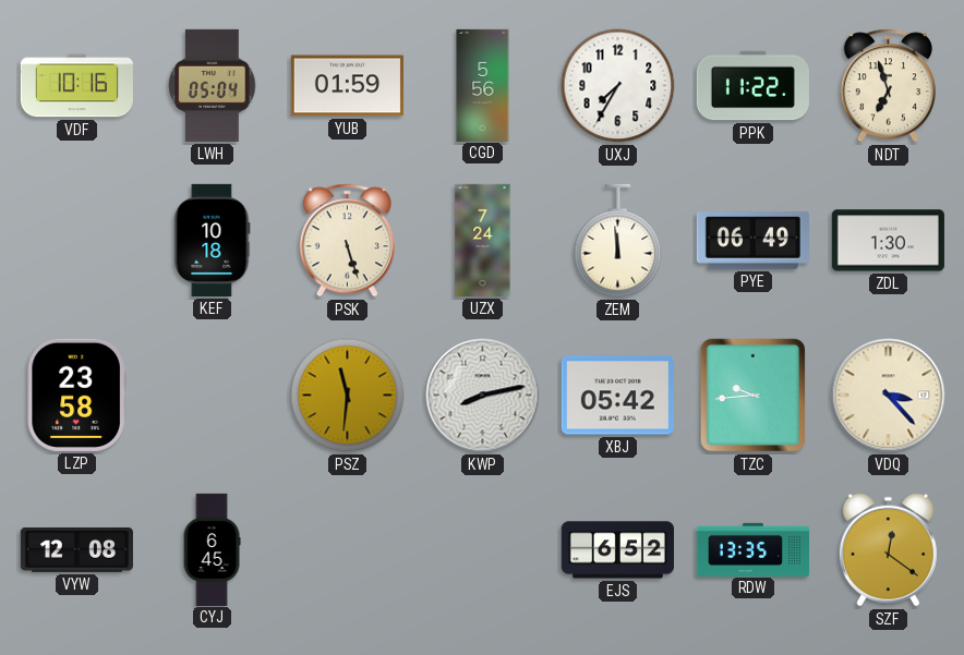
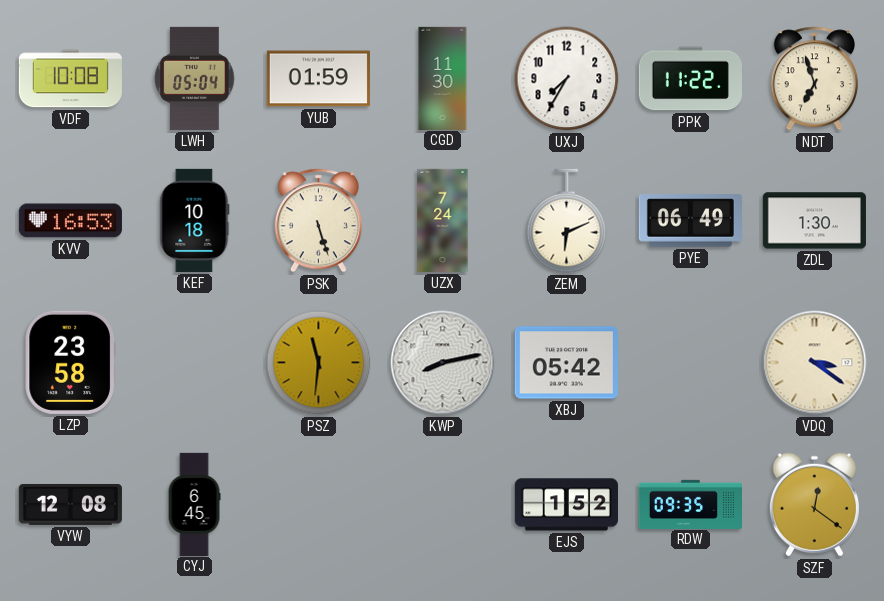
VDF: 10:16 -> 10:08
CGD: 5:56 -> 11:30
KVV: none -> 16:53
ZEM: 11:59 -> 6:11
TZC: 9:44 -> none
VDQ: 3:23 -> 3:21
EJS: 6:52 -> 1:52
RDW: 13:35 -> 09:35
